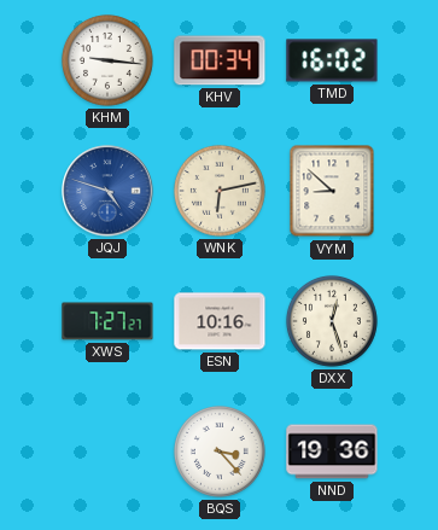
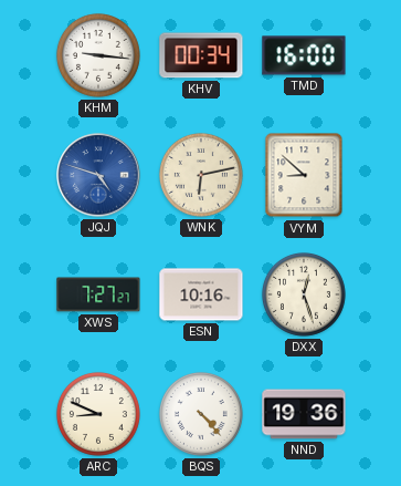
TMD: 16:02 -> 16:00
ARC: none -> 8:49
BQS: 3:23 -> 4:23
